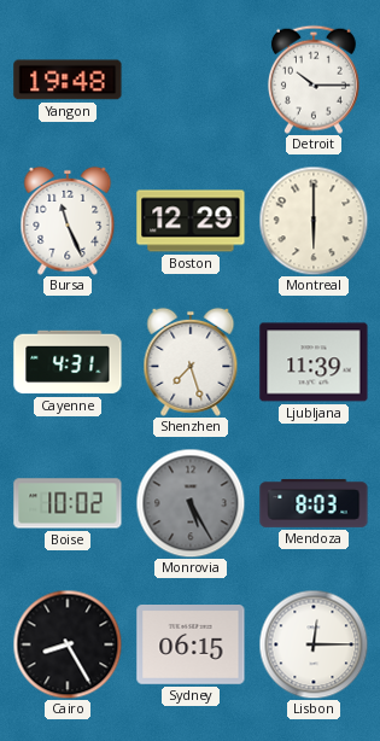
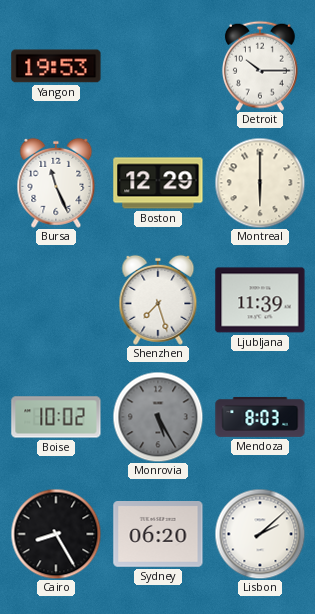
Yangon: 19:48 -> 19:53
Cayenne: 4:31 -> none
Sydney: 06:15 -> 06:20
Lisbon: 12:15 -> 2:08
